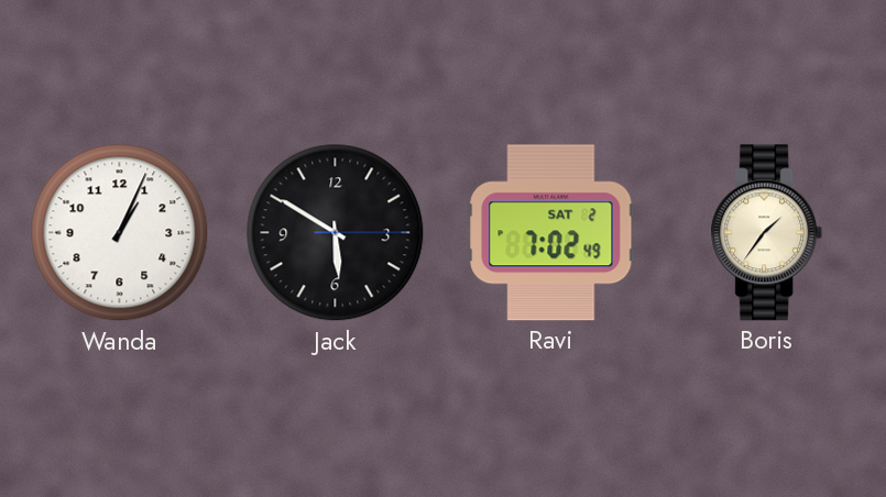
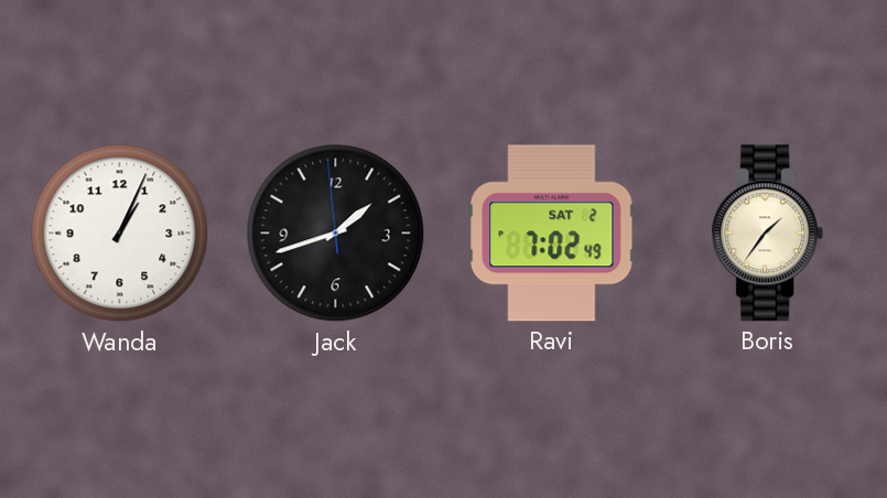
Jack: 5:50 -> 1:41
